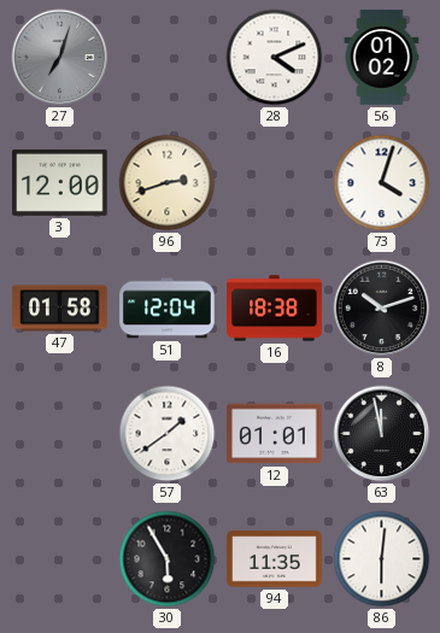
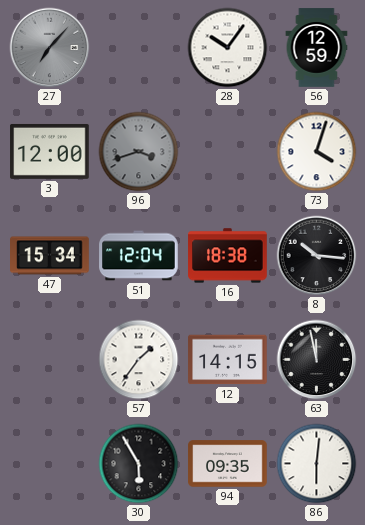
27: 7:03 -> 7:07
28: 4:11 -> 10:06
56: 01:02 -> 12:59
96: 2:42 -> 3:42
96 dial: cream -> grey
47: 01:58 -> 15:34
8: 10:12 -> 10:16
57: 1:39 -> 1:36
12: 01:01 -> 14:15
94: 11:35 -> 09:35
